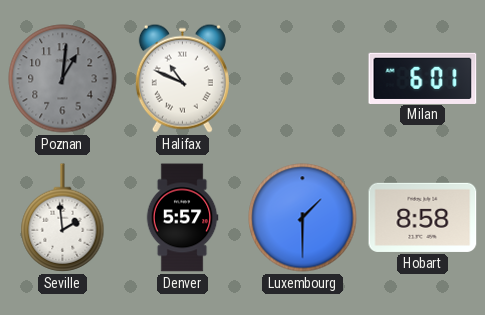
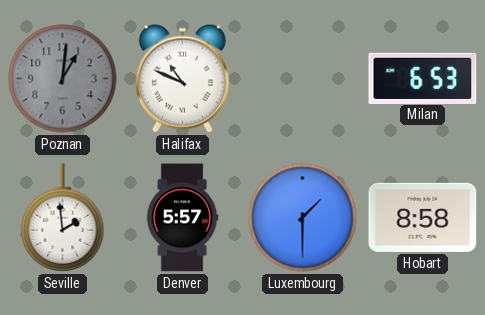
Milan: 6:01 -> 6:53
